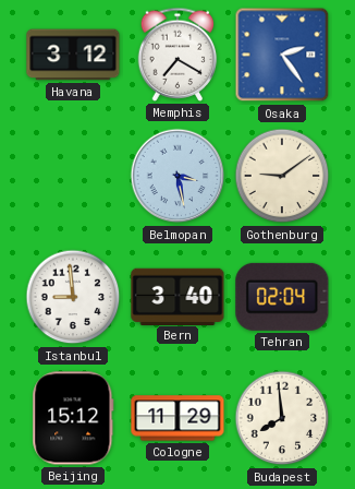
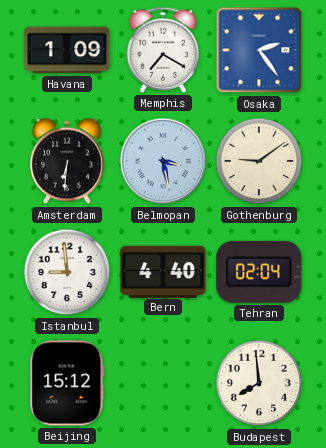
Havana: 3:12 -> 1:09
Amsterdam: none -> 6:31
Bern: 3:40 -> 4:40
Cologne: 11:29 -> none
